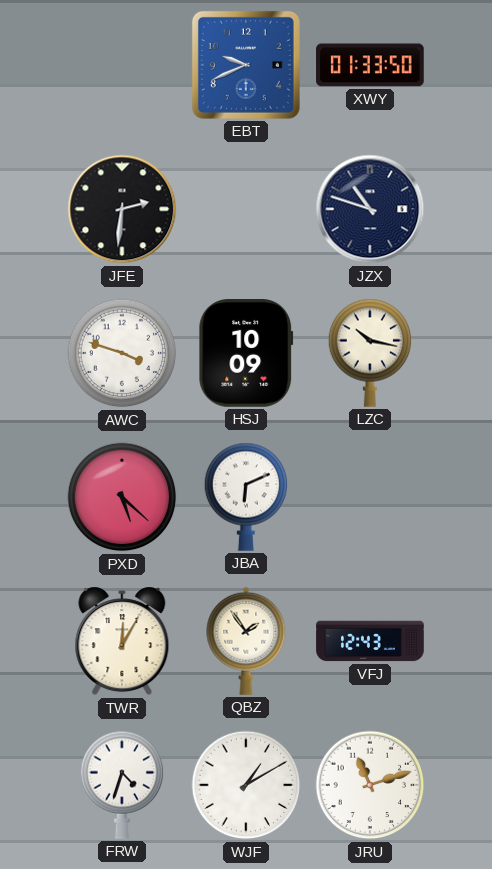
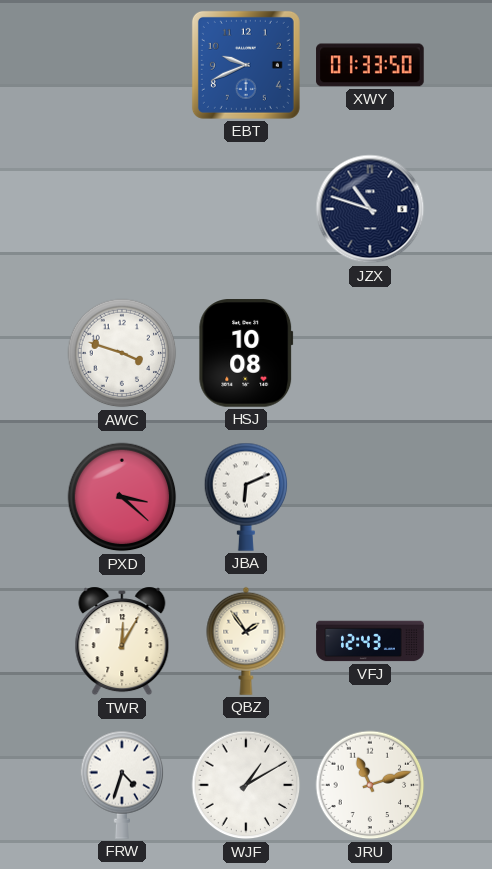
JFE: 2:31 -> none
HSJ: 10:09 -> 10:08
LZC: 10:17 -> none
PXD: 5:22 -> 3:22
